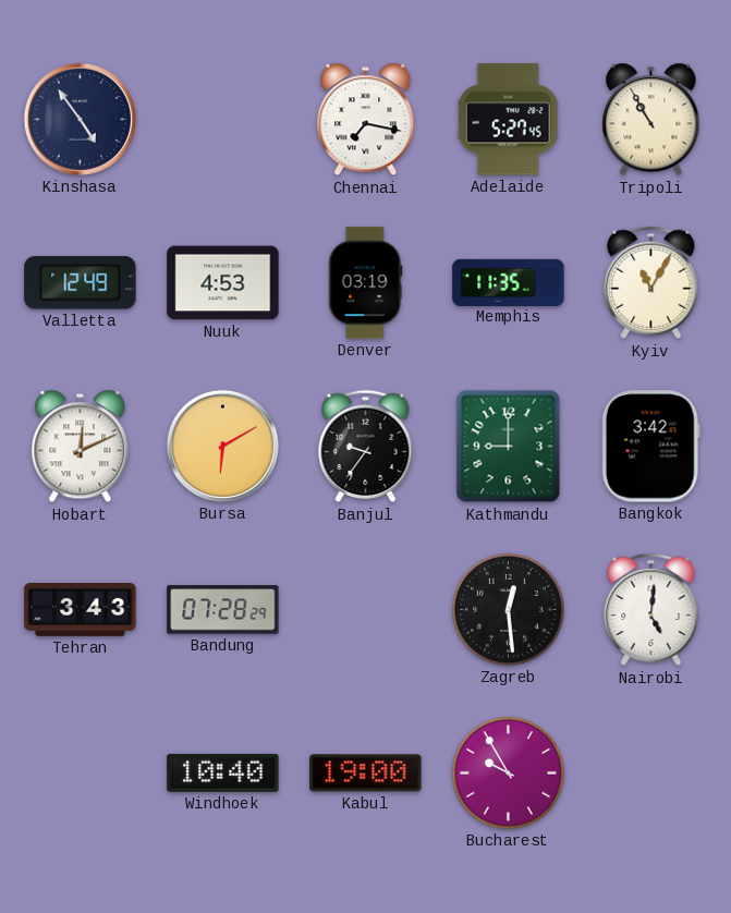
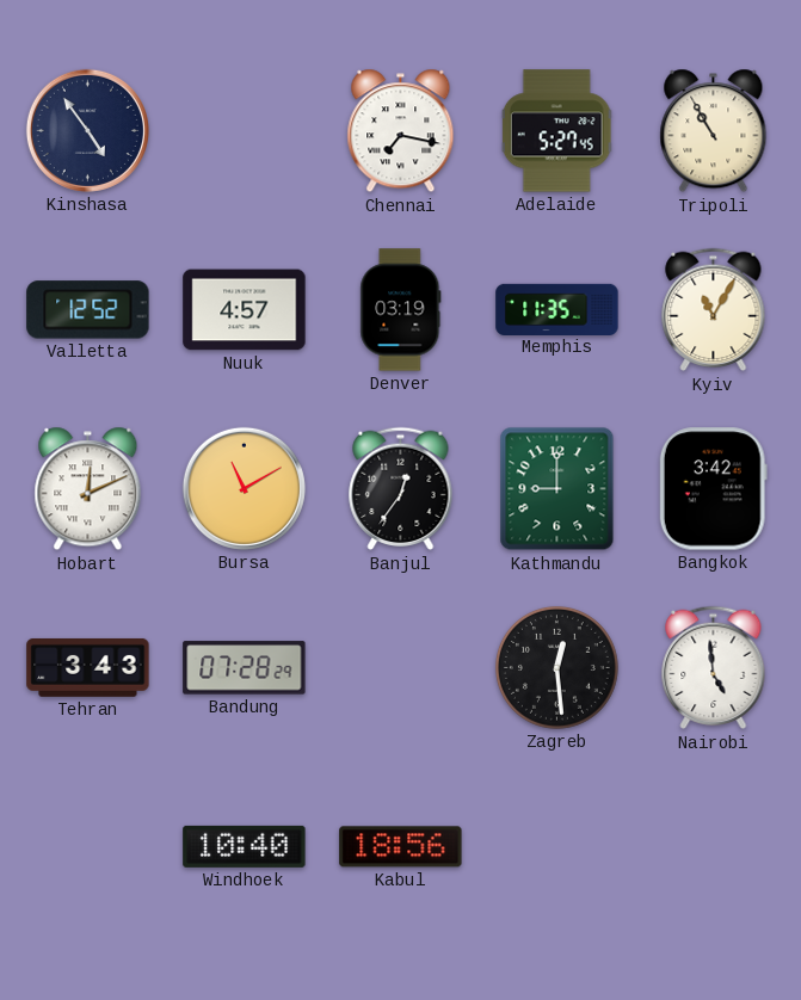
Valletta: 12:49 -> 12:52
Nuuk: 4:53 -> 4:57
Bursa: 6:10 -> 11:10
Banjul: 9:36 -> 12:36
Nairobi: 5:01 -> 4:59
Kabul: 19:00 -> 18:56
Bucharest: 9:55 -> none
